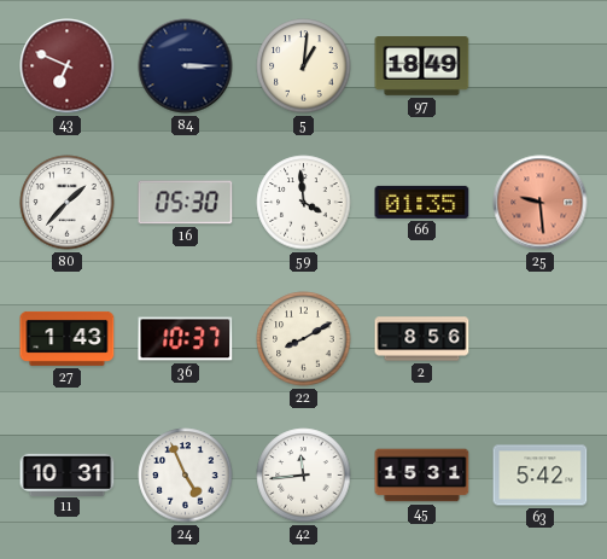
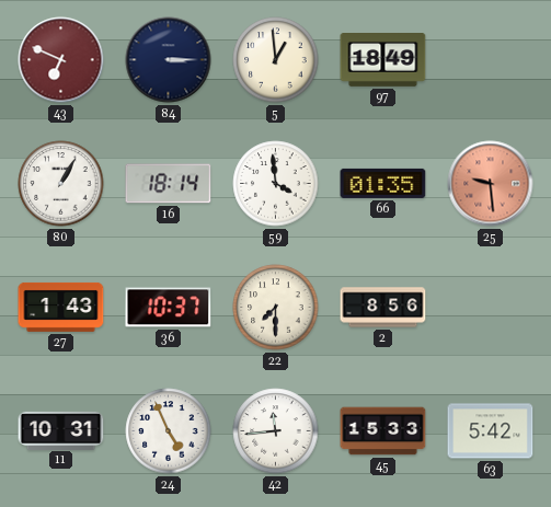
5: 1:01 -> 12:59
80: 1:37 -> 1:05
16: 05:30 -> 18:14
22: 8:10 -> 7:30
45: 15:31 -> 15:33
